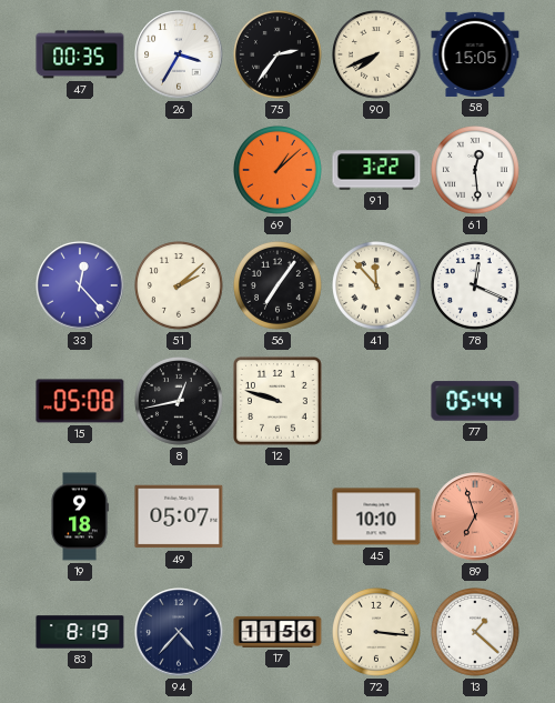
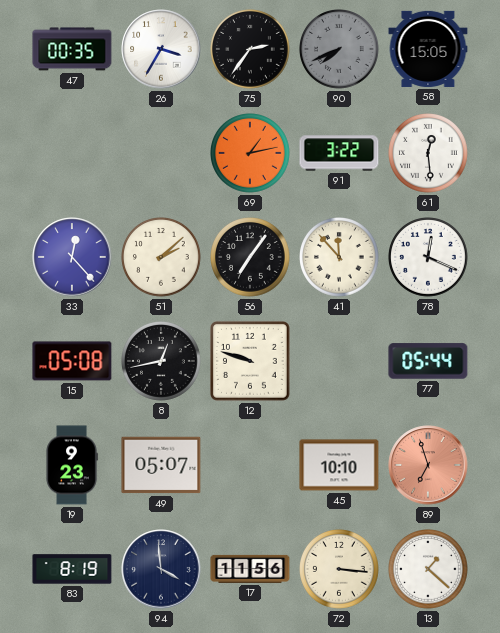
90 dial: cream -> grey
69: 1:08 -> 1:13
19: 9:18 -> 9:23
94: 4:37 -> 3:59
